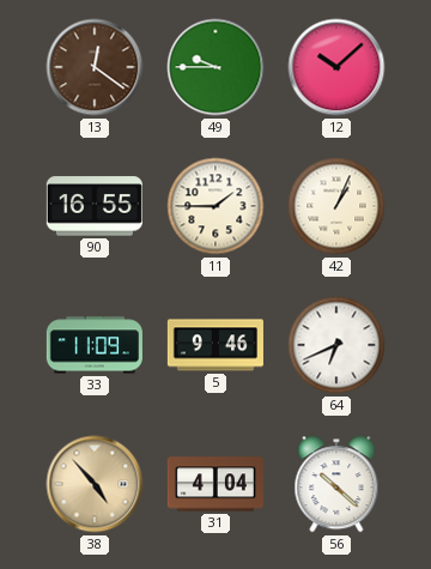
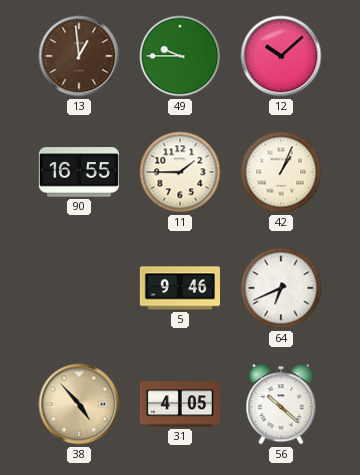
13: 12:21 -> 12:59
33: 11:09 -> none
31: 4:04 -> 4:05
